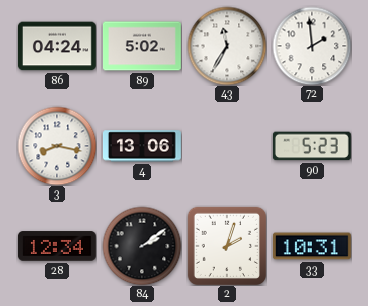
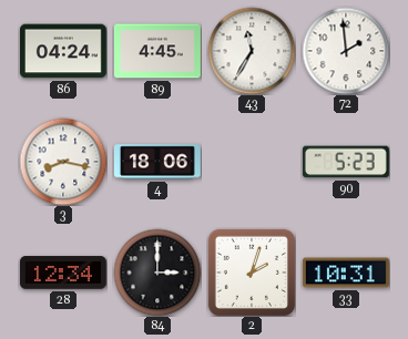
89: 5:02 -> 4:45
4: 13:06 -> 18:06
84: 2:09 -> 3:00
